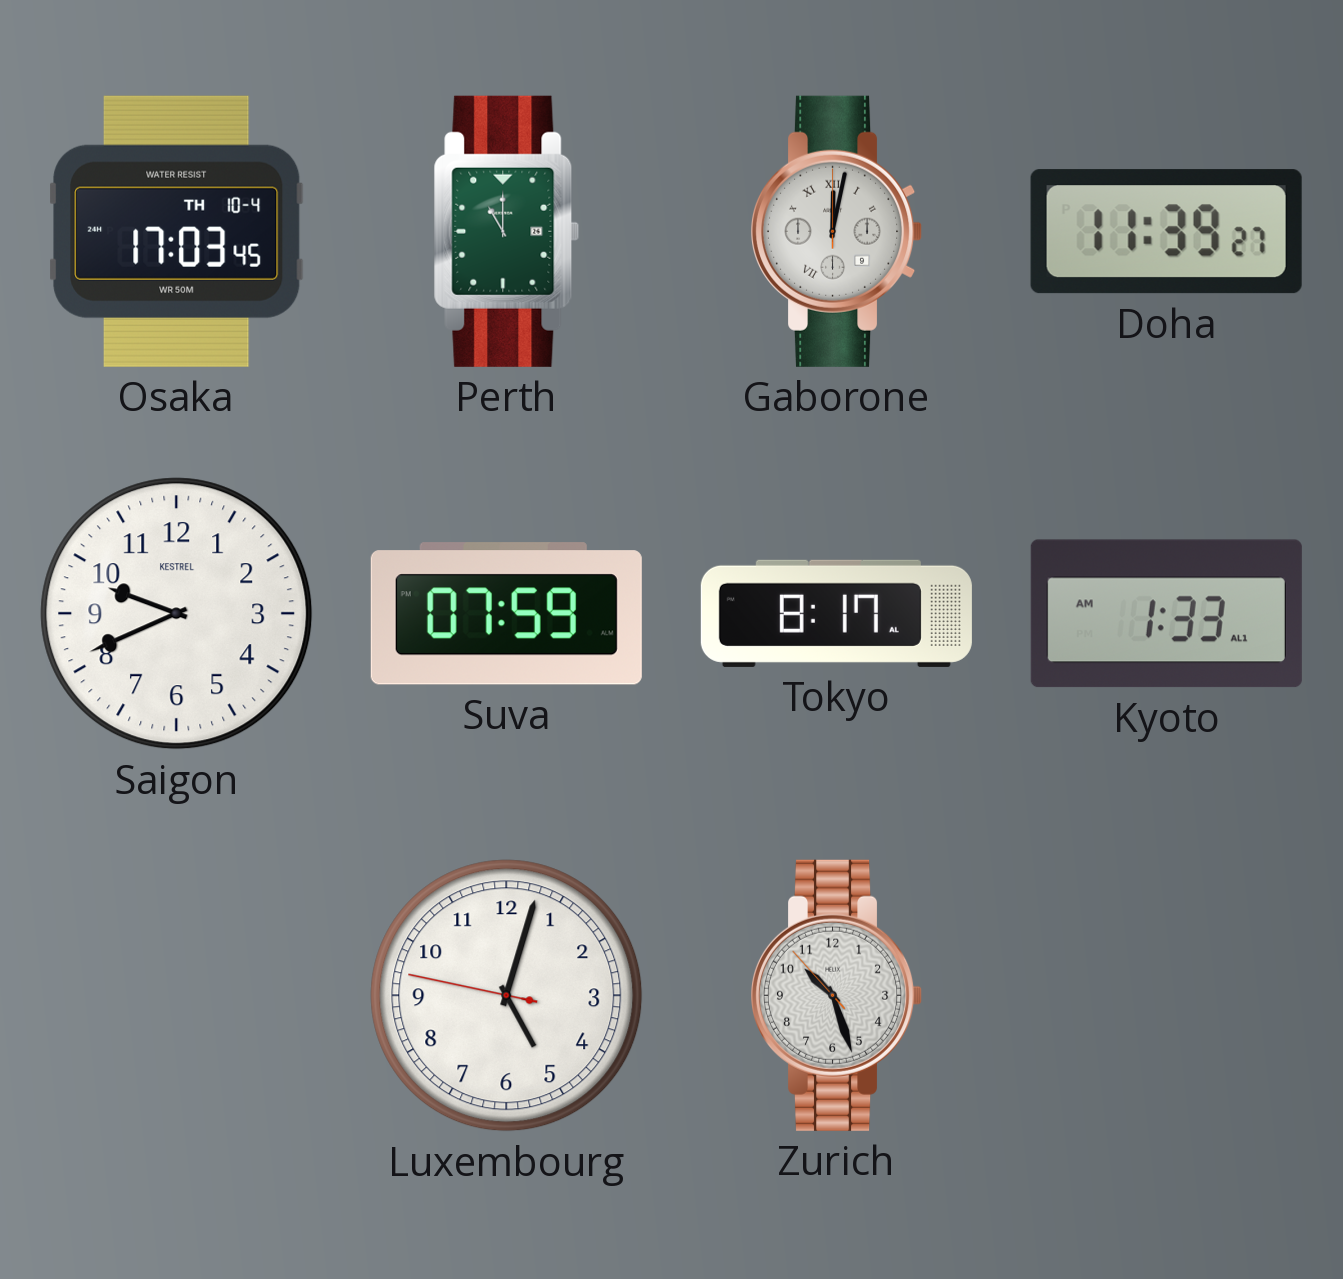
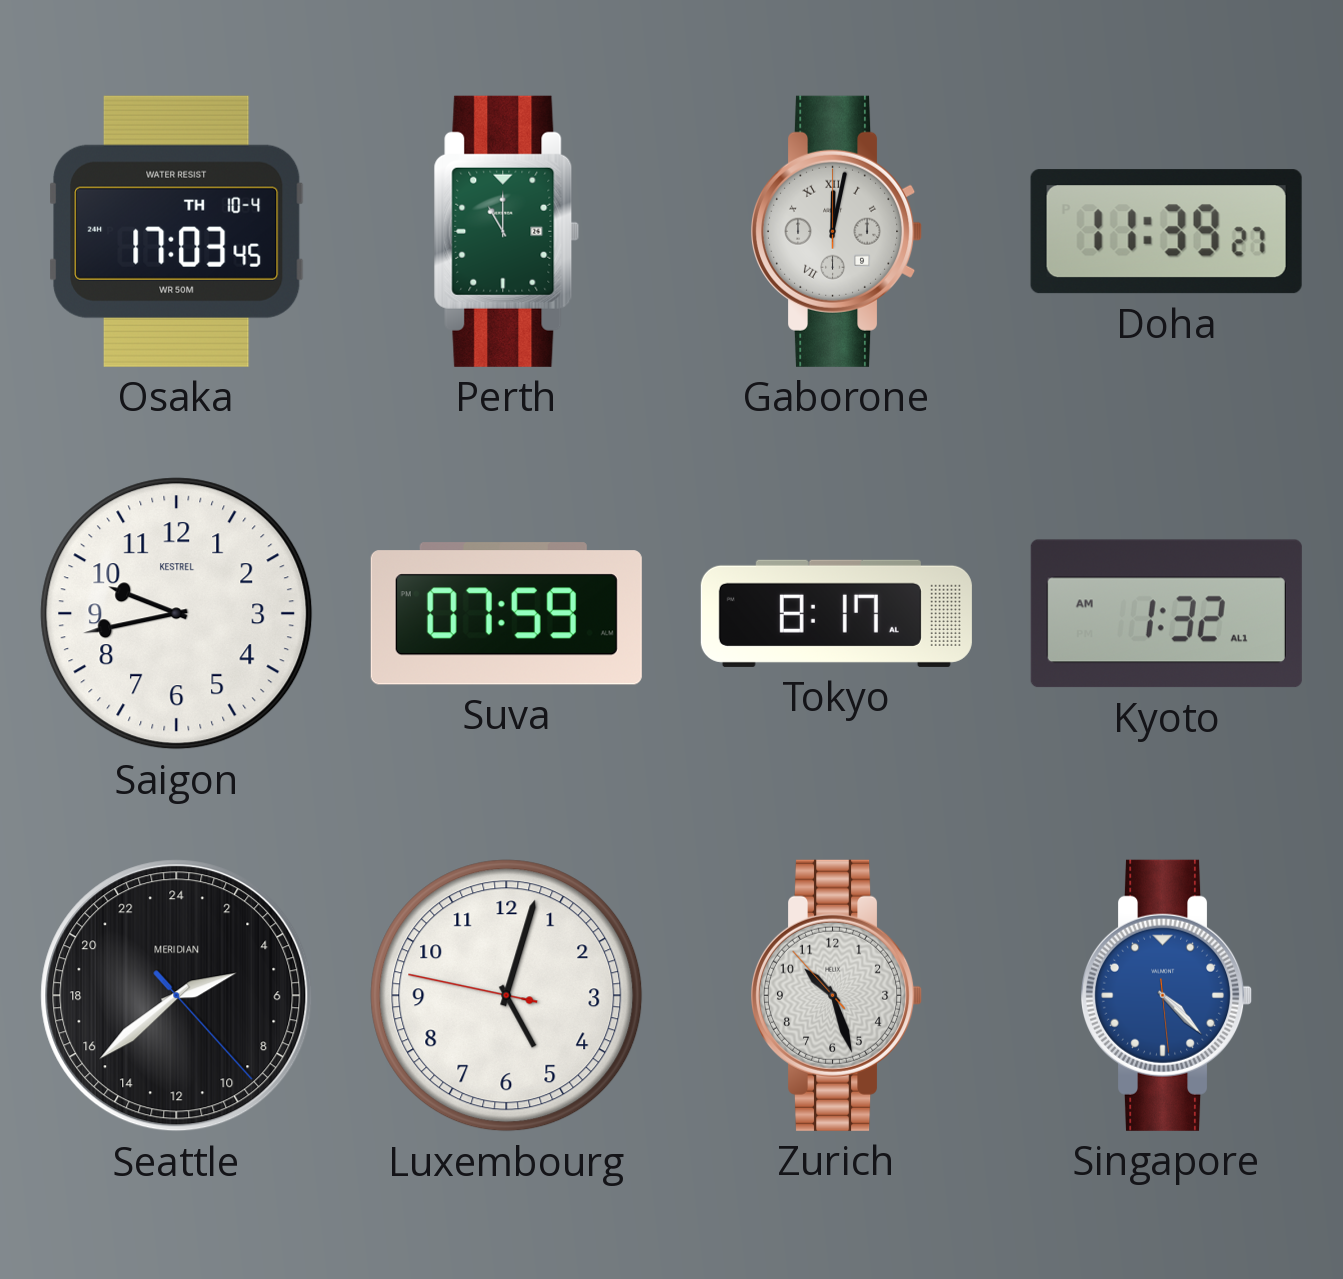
Saigon: 9:41 -> 9:43
Kyoto: 1:33 -> 1:32
Seattle: none -> 4:38
Singapore: none -> 4:22
